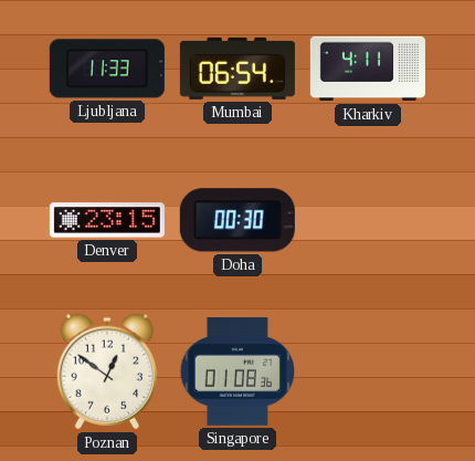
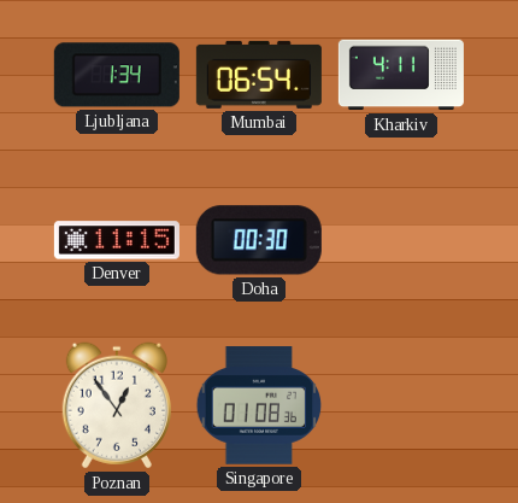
Ljubljana: 11:33 -> 1:34
Denver: 23:15 -> 11:15
Poznan: 12:51 -> 12:54
